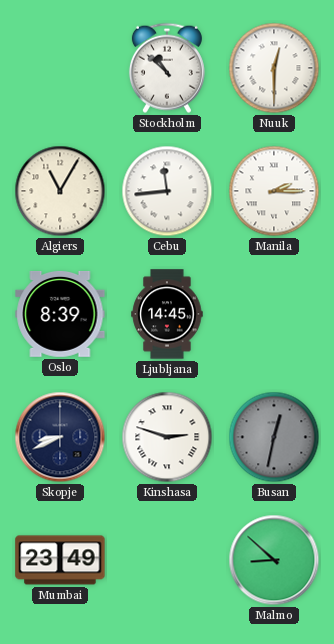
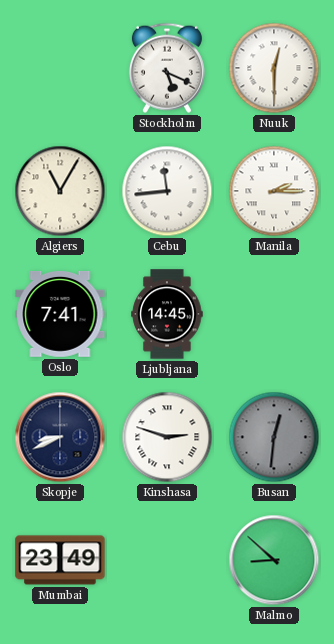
Stockholm: 10:52 -> 5:19
Oslo: 8:39 -> 7:41
Busan: 12:32 -> 12:31
